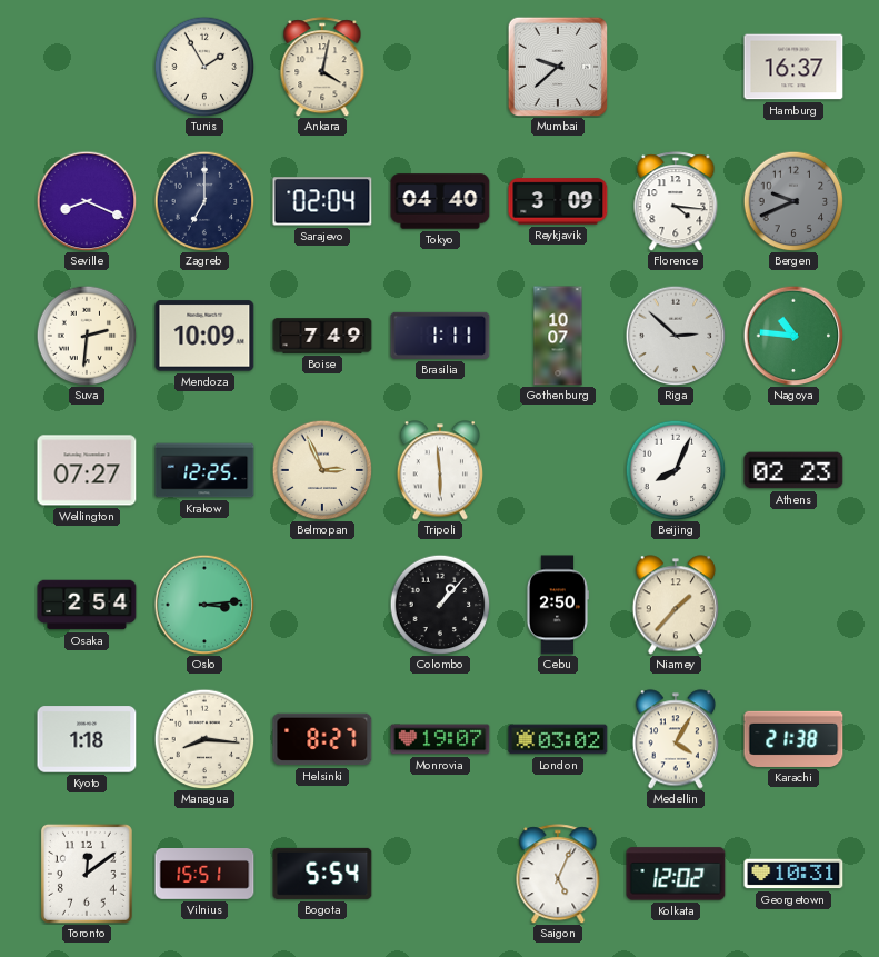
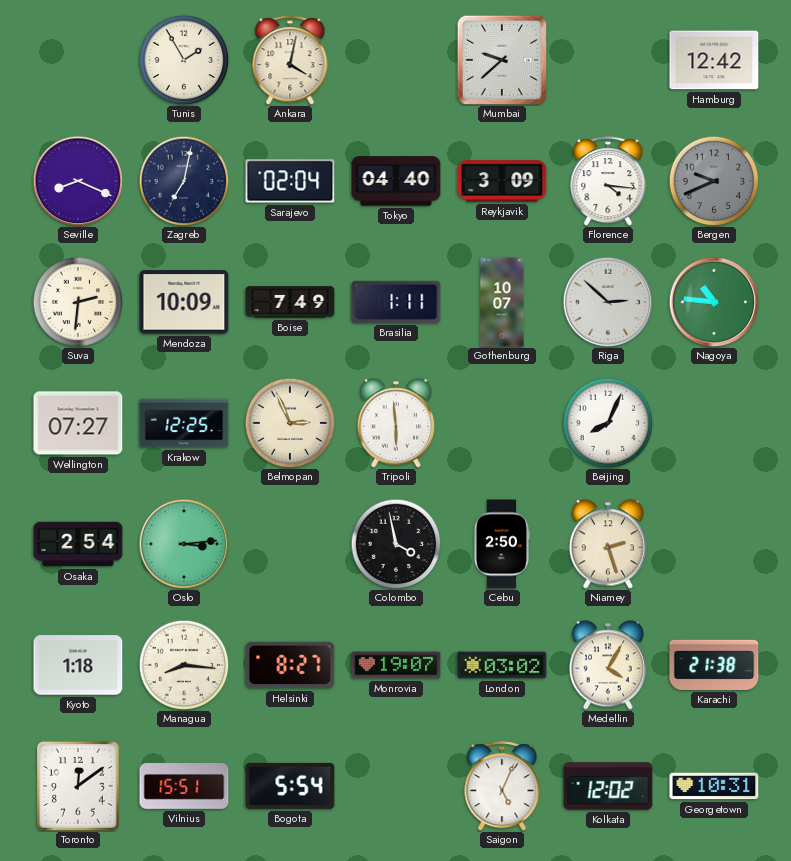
Hamburg: 16:37 -> 12:42
Zagreb: 7:00 -> 7:02
Athens: 02:23 -> none
Colombo: 1:07 -> 3:58
Niamey: 1:37 -> 2:27
